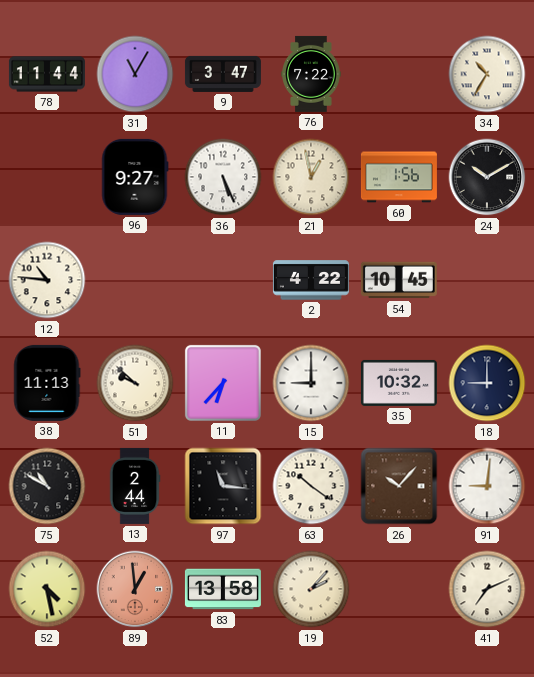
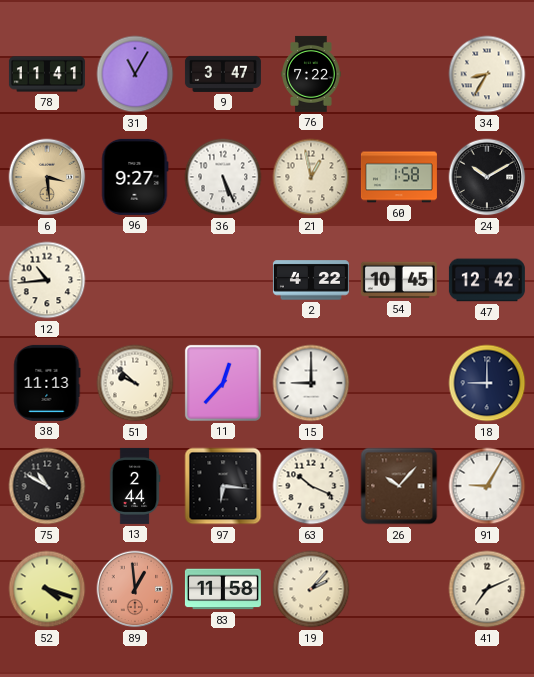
78: 11:44 -> 11:41
34: 10:35 -> 8:35
6: none -> 3:29
60: 1:56 -> 1:58
12: 10:46 -> 10:44
47: none -> 12:42
11: 6:37 -> 12:37
35: 10:32 -> none
97: 11:16 -> 6:16
63: 10:21 -> 10:19
91: 9:01 -> 9:05
52: 4:28 -> 4:18
83: 13:58 -> 11:58
